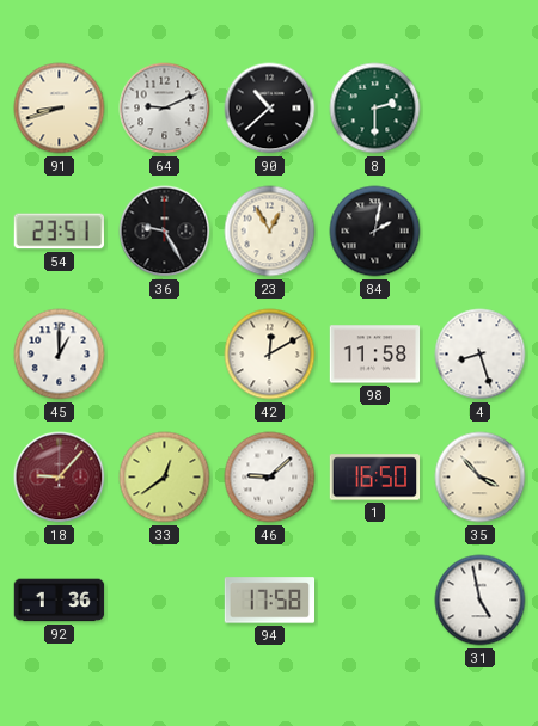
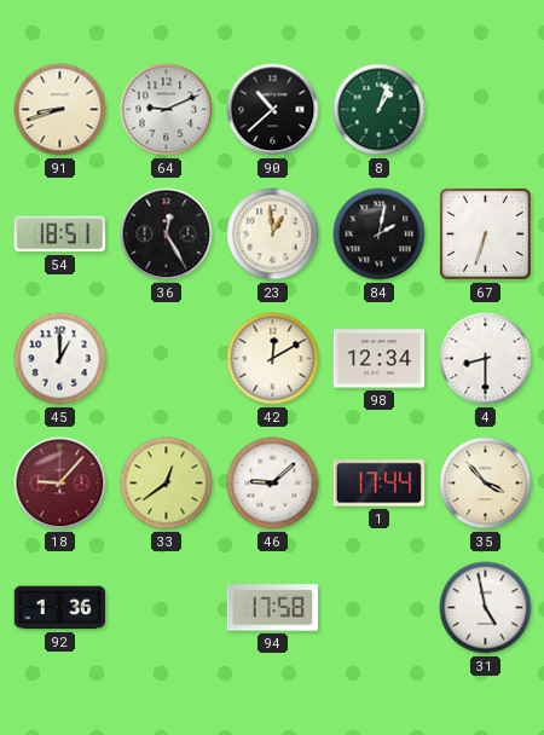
8: 2:30 -> 1:03
54: 23:51 -> 18:51
36: 9:25 -> 12:25
23: 12:55 -> 12:59
67: none -> 6:33
98: 11:58 -> 12:34
4: 8:27 -> 8:30
1: 16:50 -> 17:44
